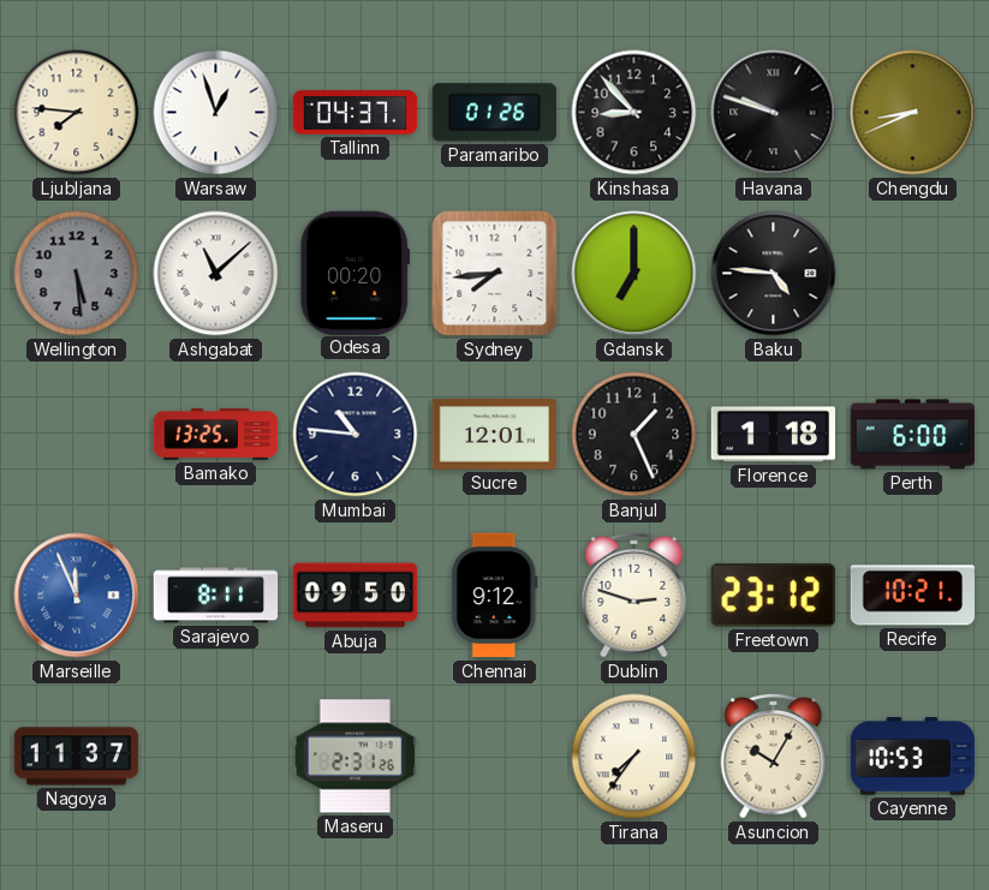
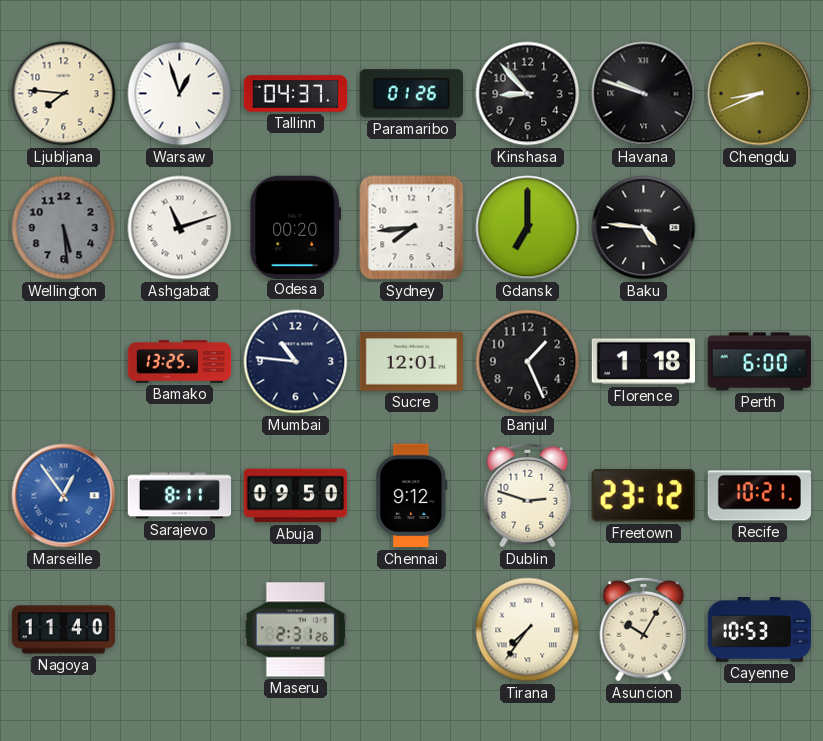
Ashgabat: 11:08 -> 11:12
Marseille: 11:56 -> 12:54
Nagoya: 11:37 -> 11:40
